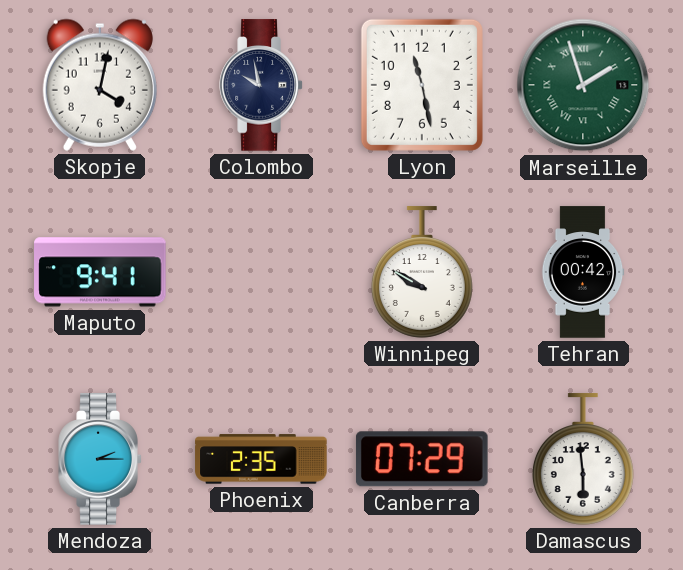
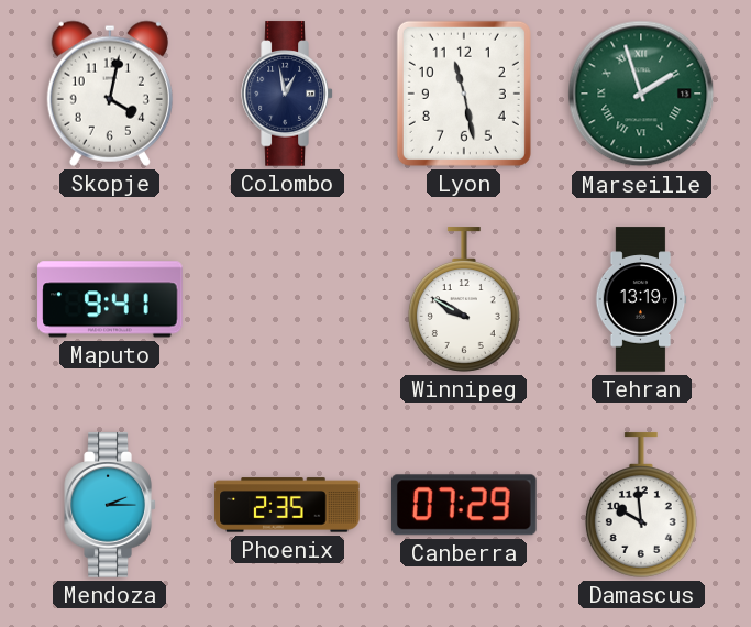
Colombo: 9:58 -> 12:58
Tehran: 00:42 -> 13:19
Damascus: 5:59 -> 9:59
